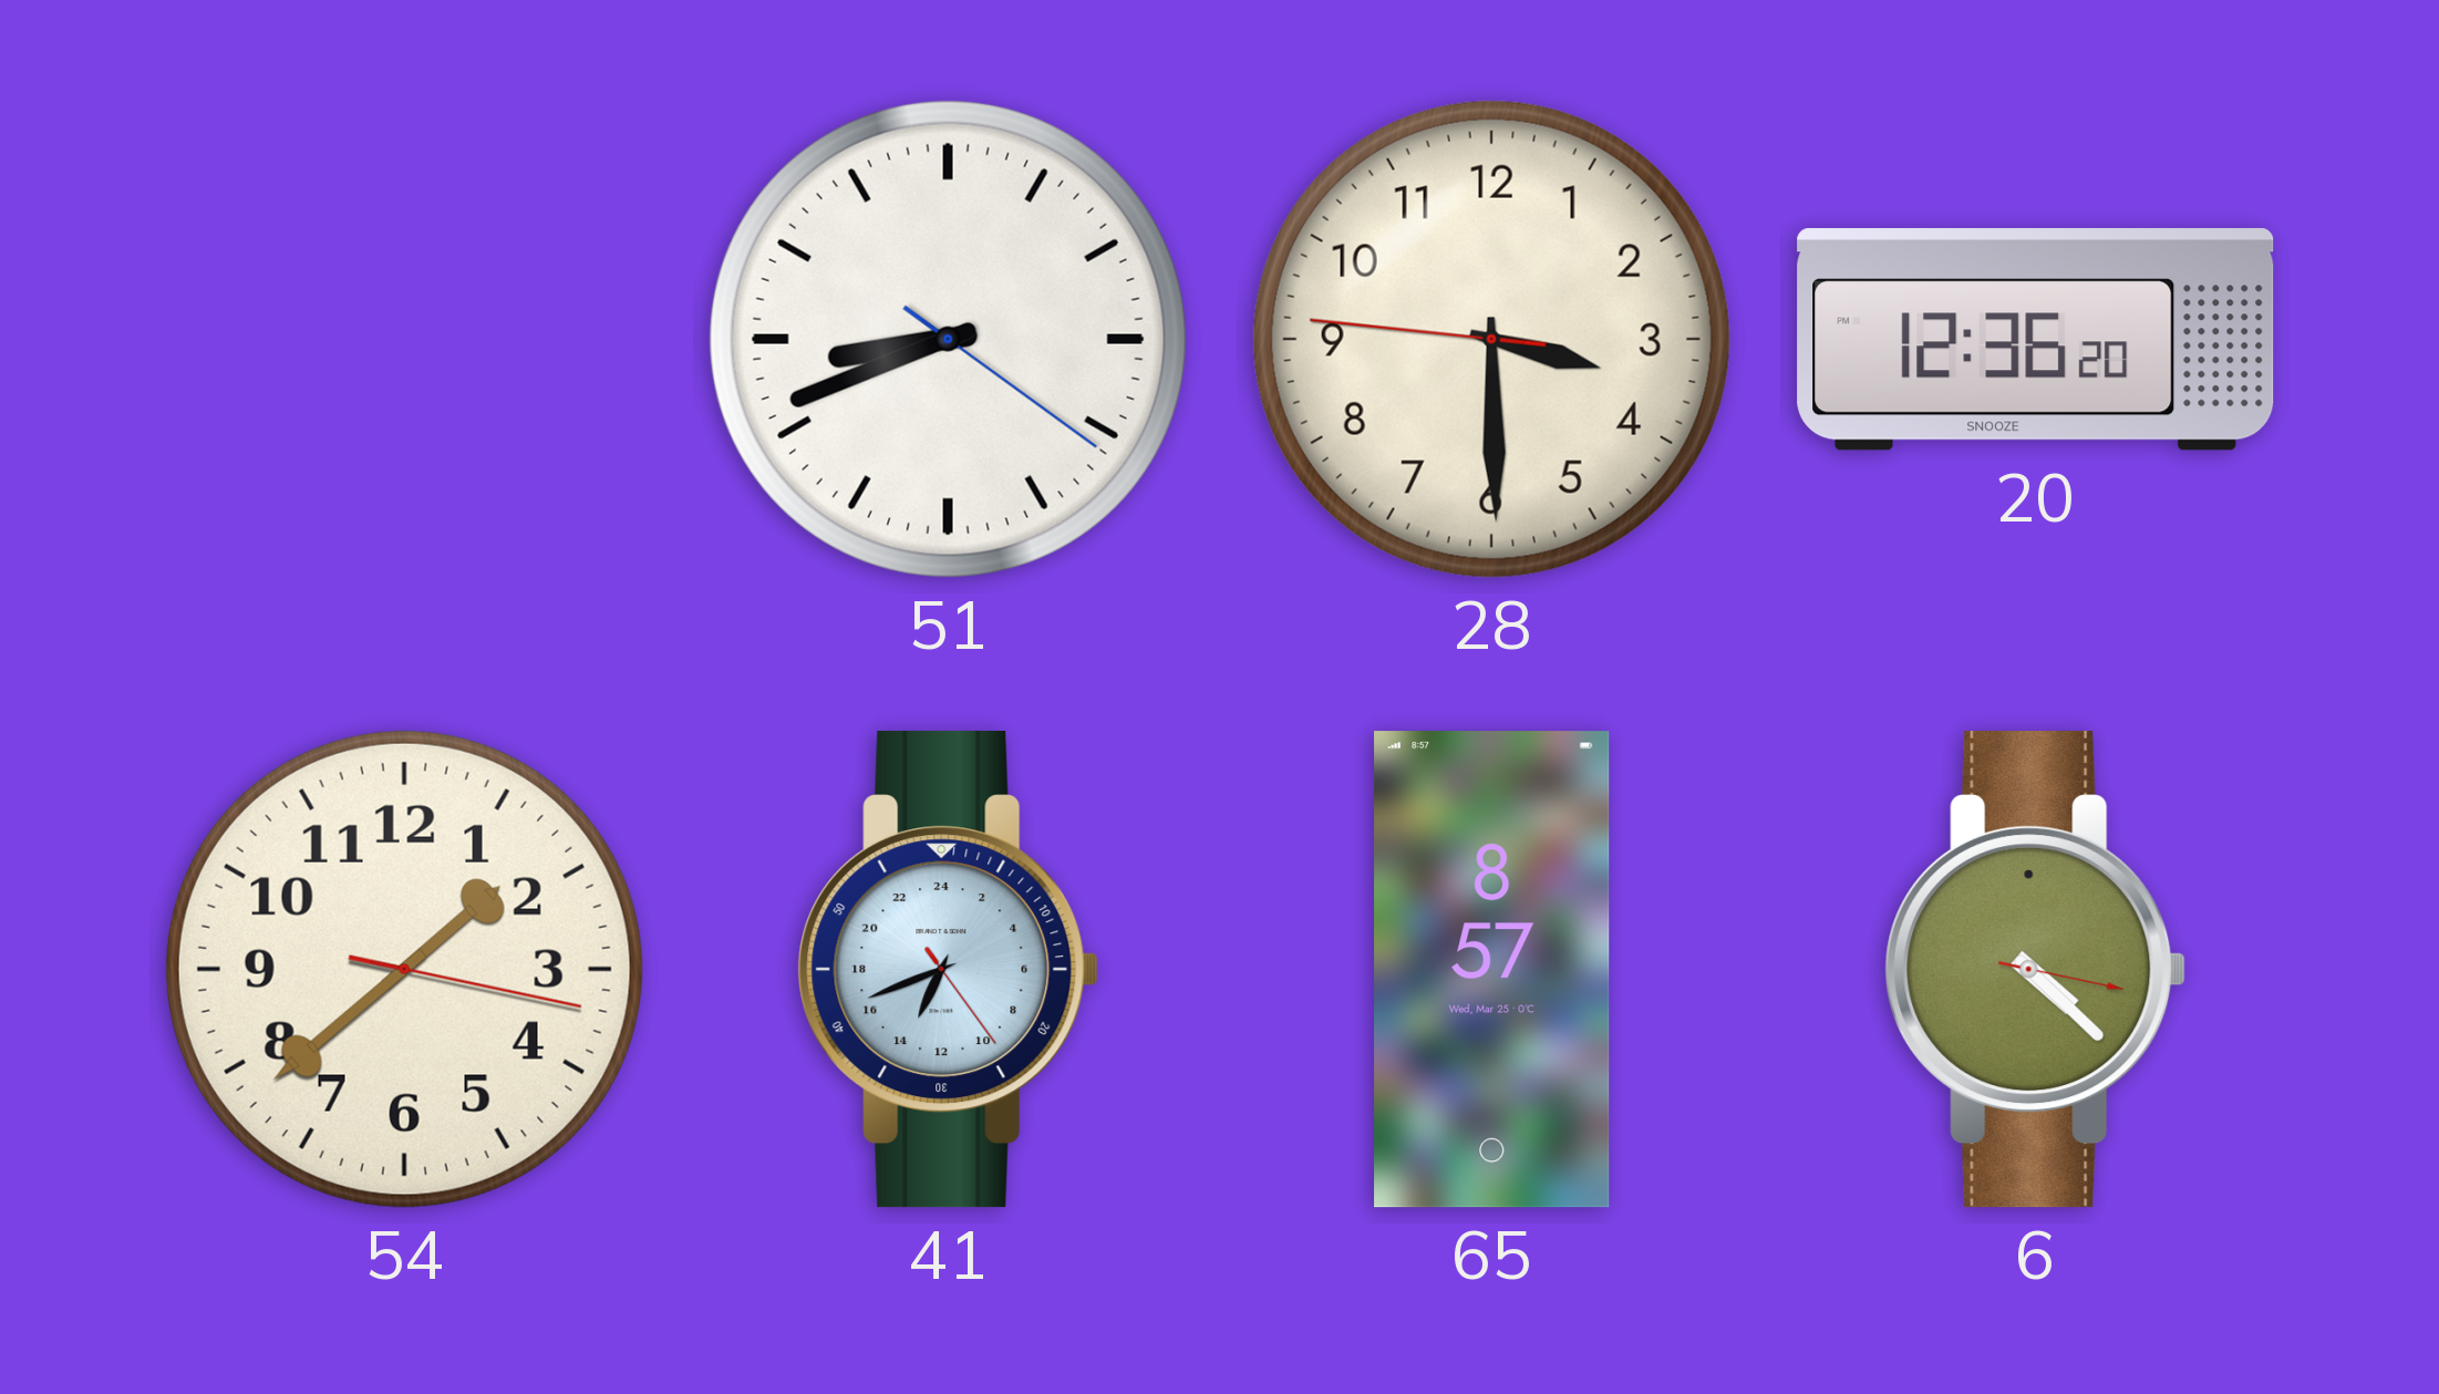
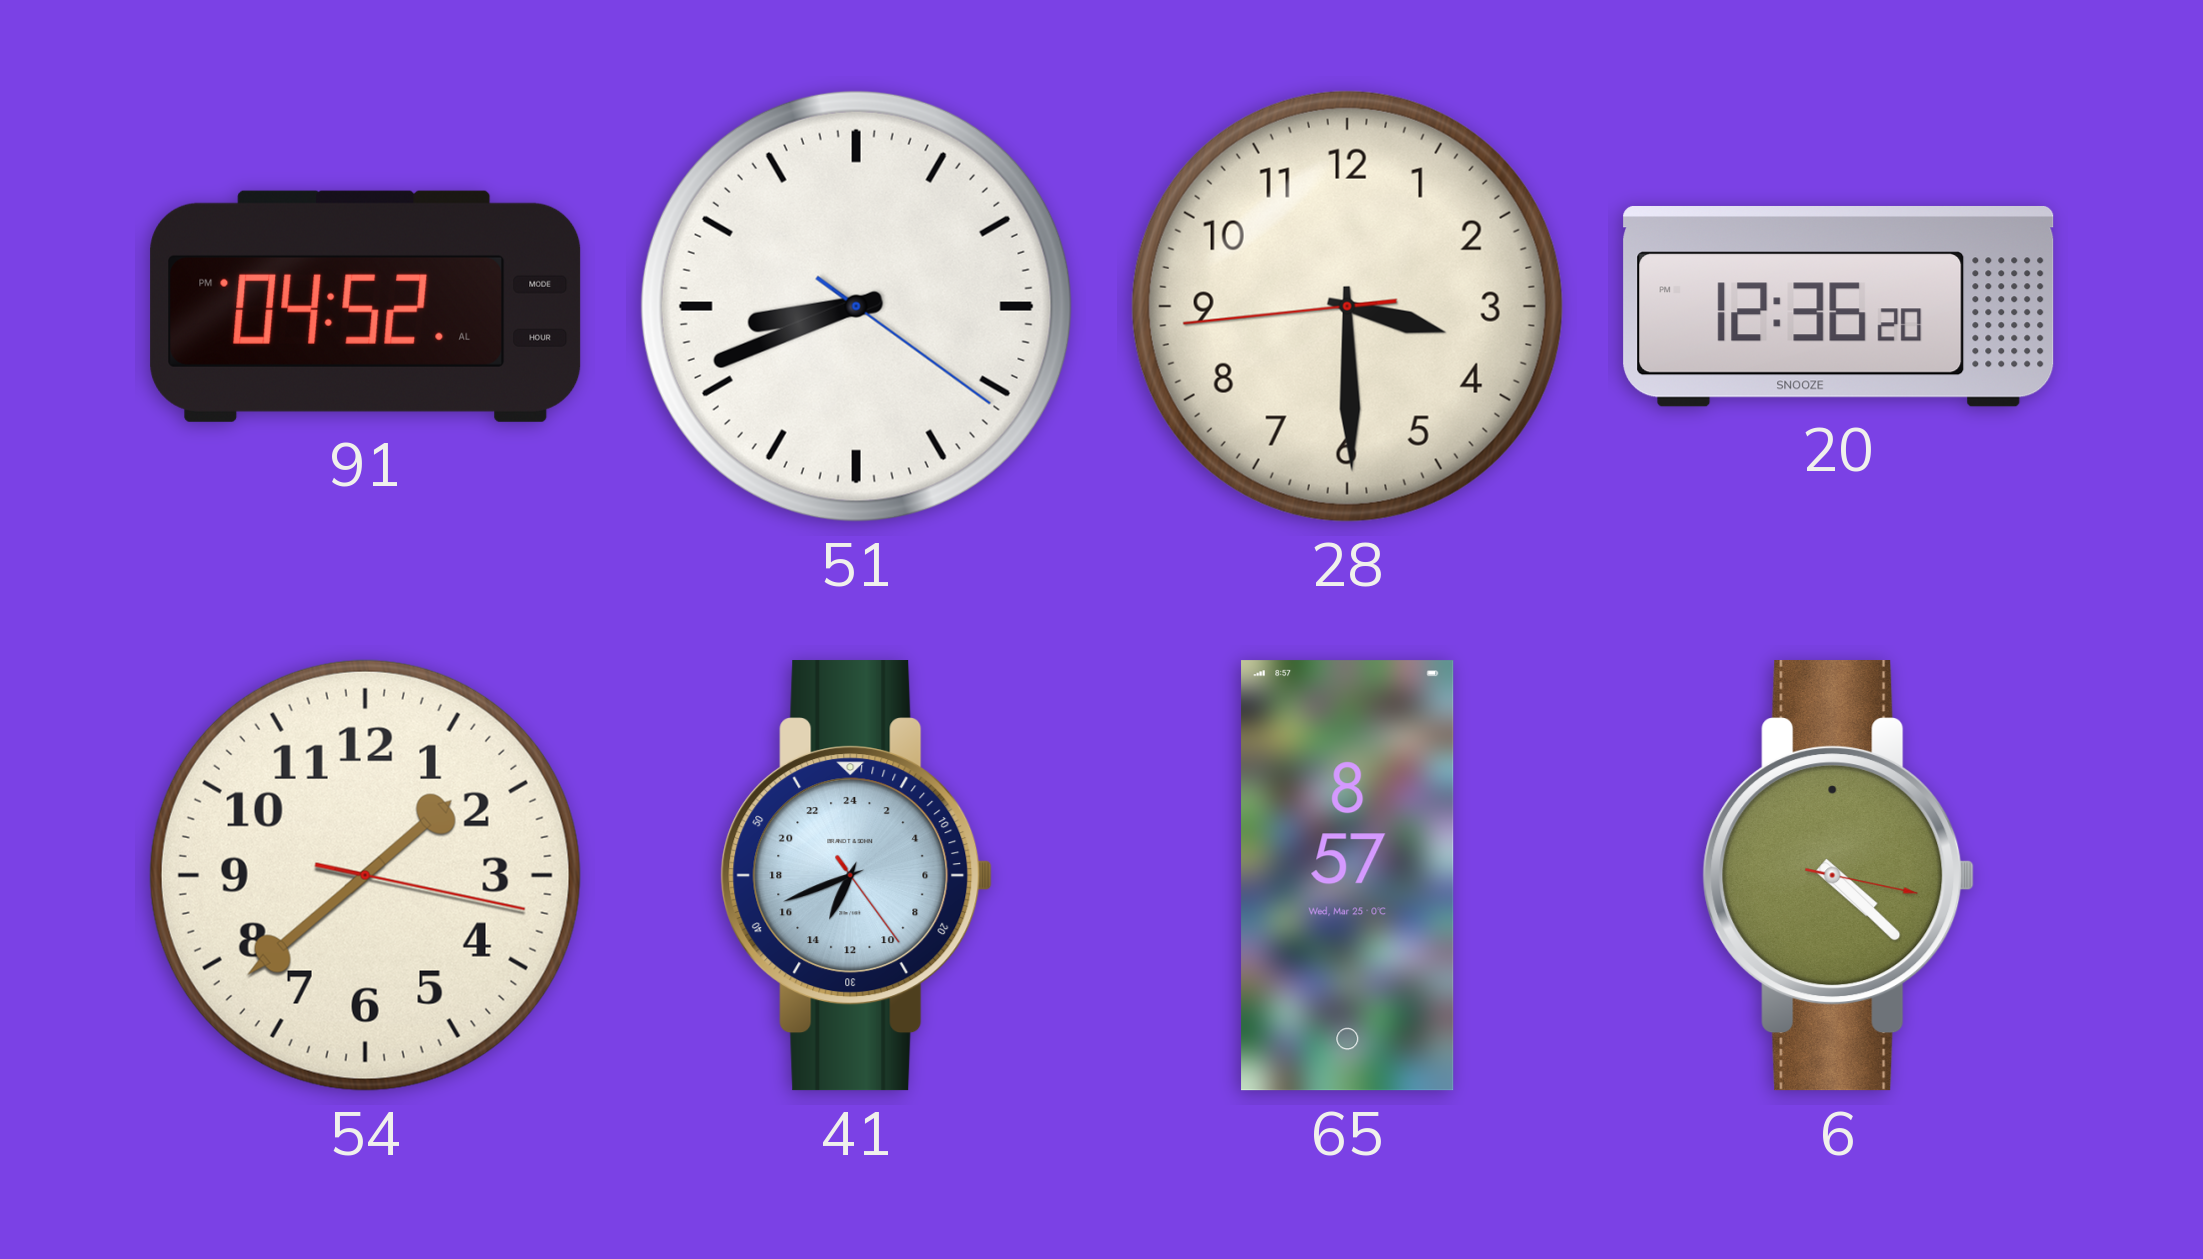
91: none -> 04:52
28: 3:29:46 -> 3:29:44
